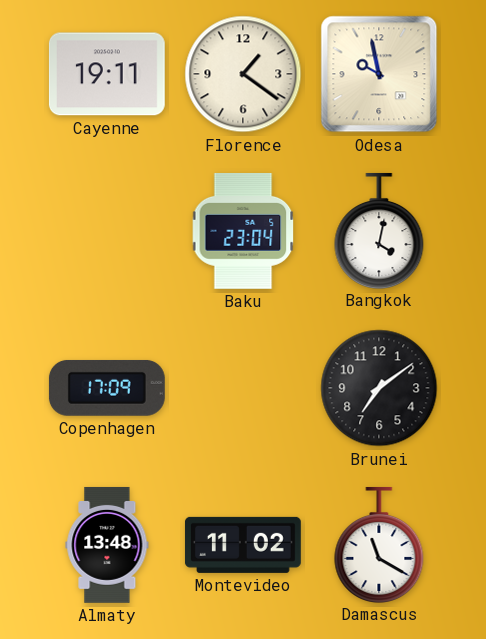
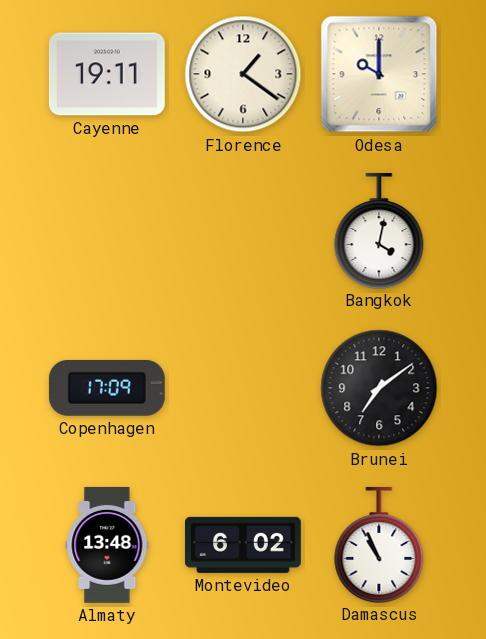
Odesa: 9:58 -> 10:00
Baku: 23:04 -> none
Montevideo: 11:02 -> 6:02
Damascus: 11:20 -> 10:56
